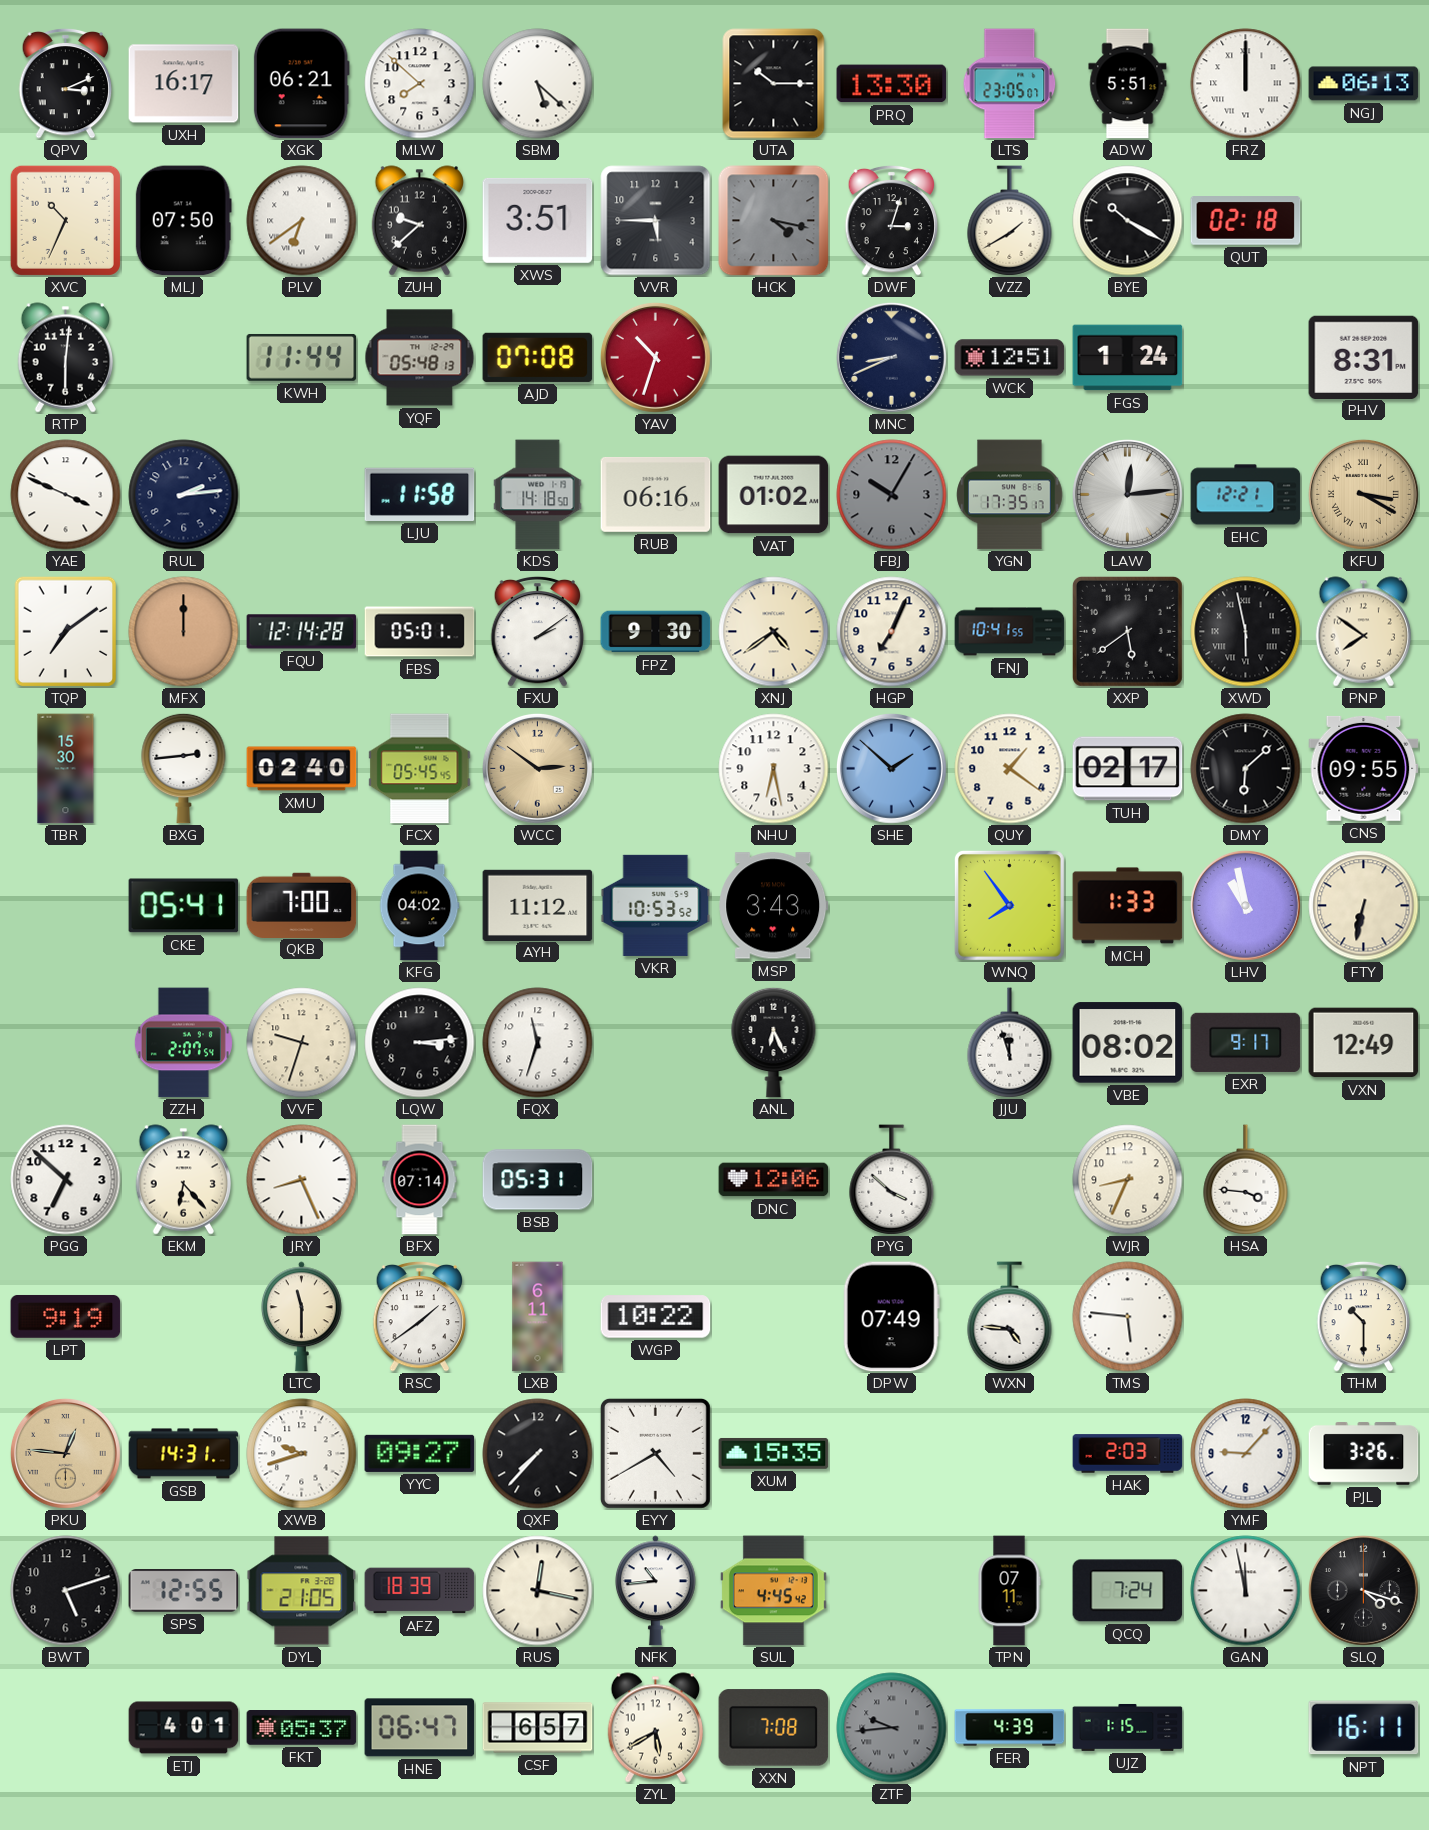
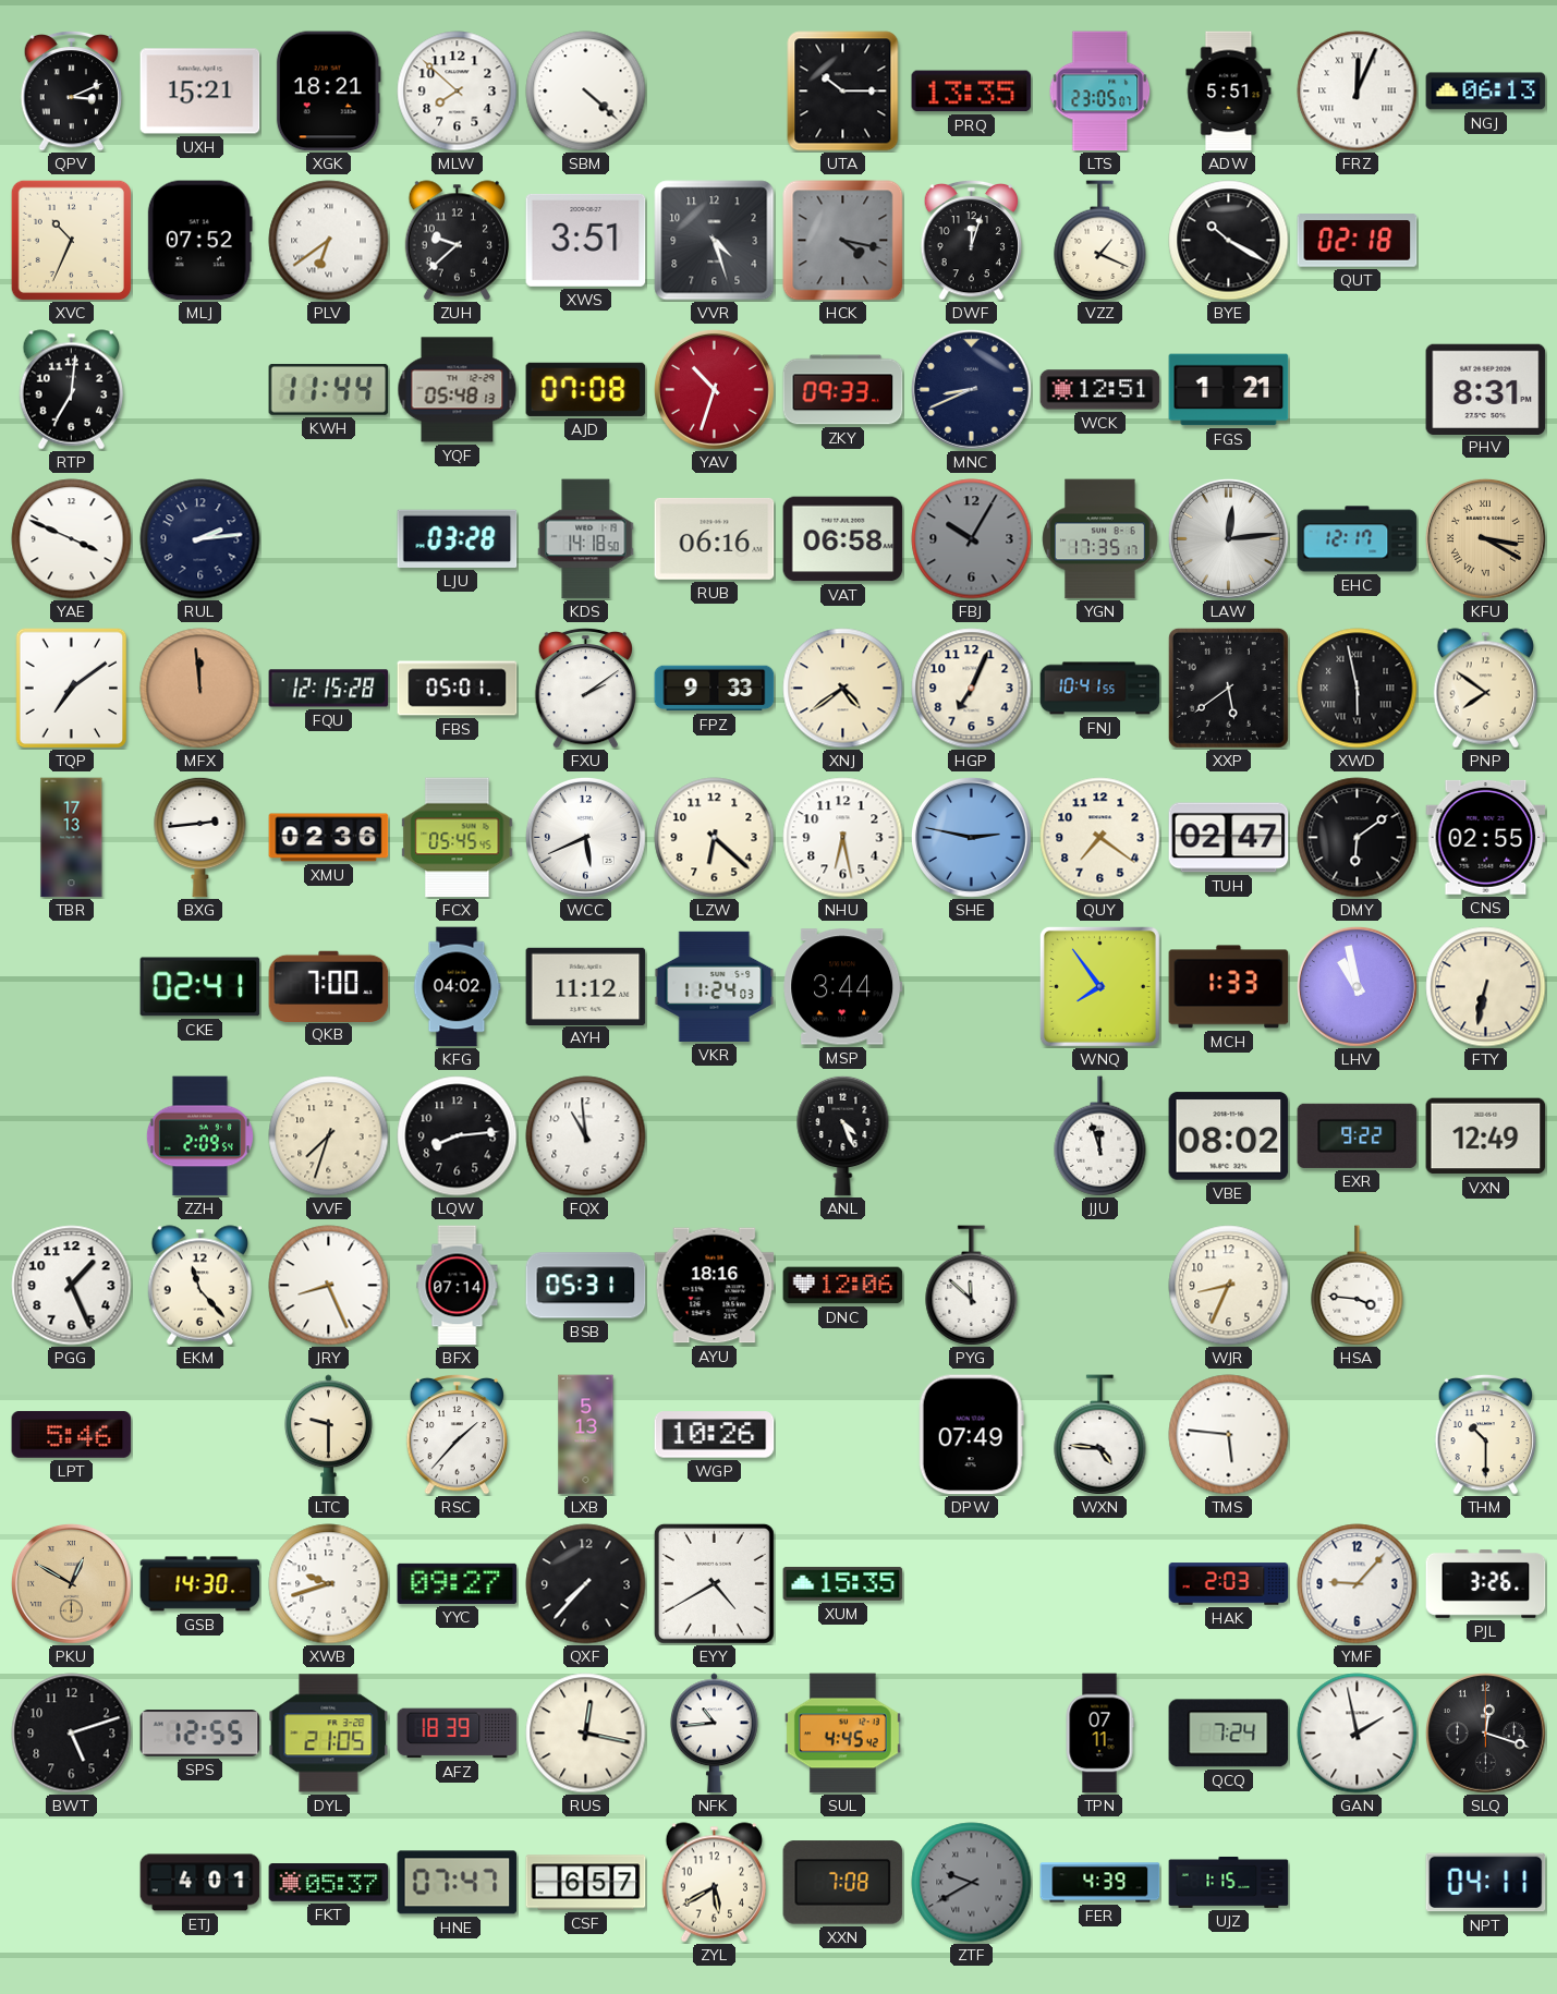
UXH: 16:17 -> 15:21
XGK: 06:21 -> 18:21
SBM: 5:22 -> 4:22
PRQ: 13:30 -> 13:35
FRZ: 12:00 -> 12:04
MLJ: 07:50 -> 07:52
VVR: 5:45 -> 4:27
DWF: 3:03 -> 12:03
VZZ: 1:40 -> 1:19
RTP: 6:01 -> 7:01
ZKY: none -> 09:33
FGS: 1:24 -> 1:21
LJU: 11:58 -> 03:28
VAT: 01:02 -> 06:58
EHC: 12:21 -> 12:17
MFX: 12:00 -> 11:59
FQU: 12:14 -> 12:15
FPZ: 9:30 -> 9:33
TBR: 15:30 -> 17:13
XMU: 02:40 -> 02:36
WCC: 2:51 -> 5:41
WCC dial: champagne -> white
LZW: none -> 6:22
SHE: 1:52 -> 2:47
QUY: 1:21 -> 7:21
TUH: 02:17 -> 02:47
DMY: 6:08 -> 6:09
CNS: 09:55 -> 02:55
CKE: 05:41 -> 02:41
VKR: 10:53 -> 11:24
MSP: 3:43 -> 3:44
ZZH: 2:07 -> 2:09
VVF: 9:33 -> 7:33
LQW: 3:14 -> 8:14
FQX: 11:33 -> 10:59
ANL: 6:26 -> 4:26
EXR: 9:17 -> 9:22
PGG: 6:52 -> 1:26
EKM: 6:23 -> 11:23
AYU: none -> 18:16
PYG: 3:52 -> 11:52
LPT: 9:19 -> 5:46
LTC: 11:30 -> 9:30
RSC: 1:39 -> 1:37
LXB: 6:11 -> 5:13
WGP: 10:22 -> 10:26
PKU: 12:46 -> 12:50
GSB: 14:31 -> 14:30
GAN: 11:58 -> 1:58
SLQ: 4:18 -> 12:18
HNE: 06:47 -> 07:47
ZTF: 9:44 -> 9:40
NPT: 16:11 -> 04:11
